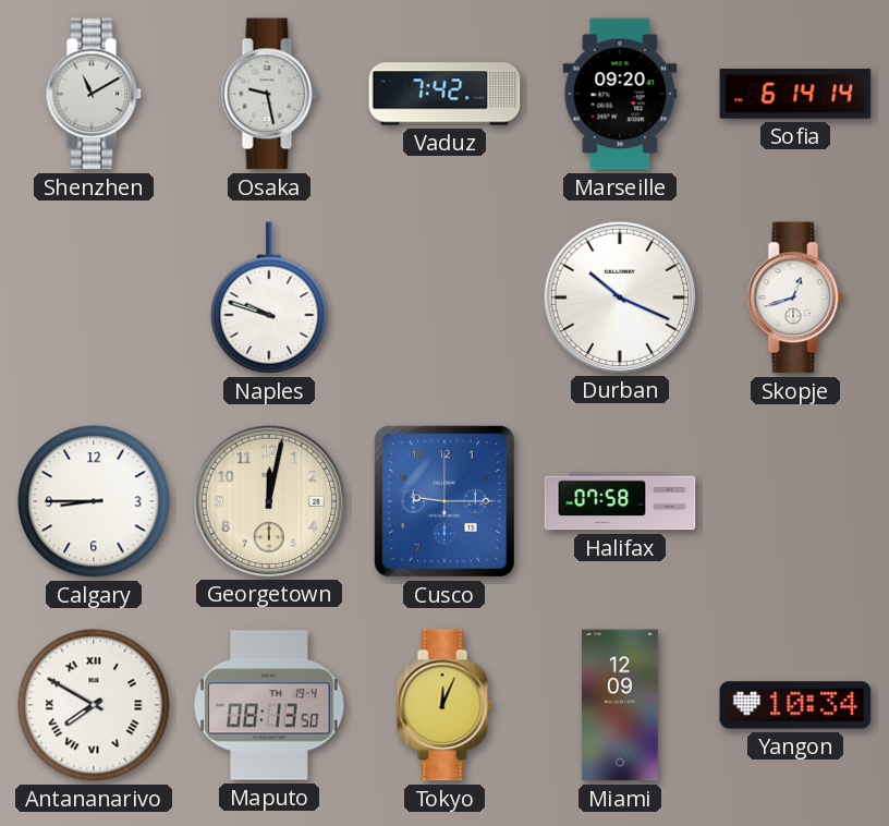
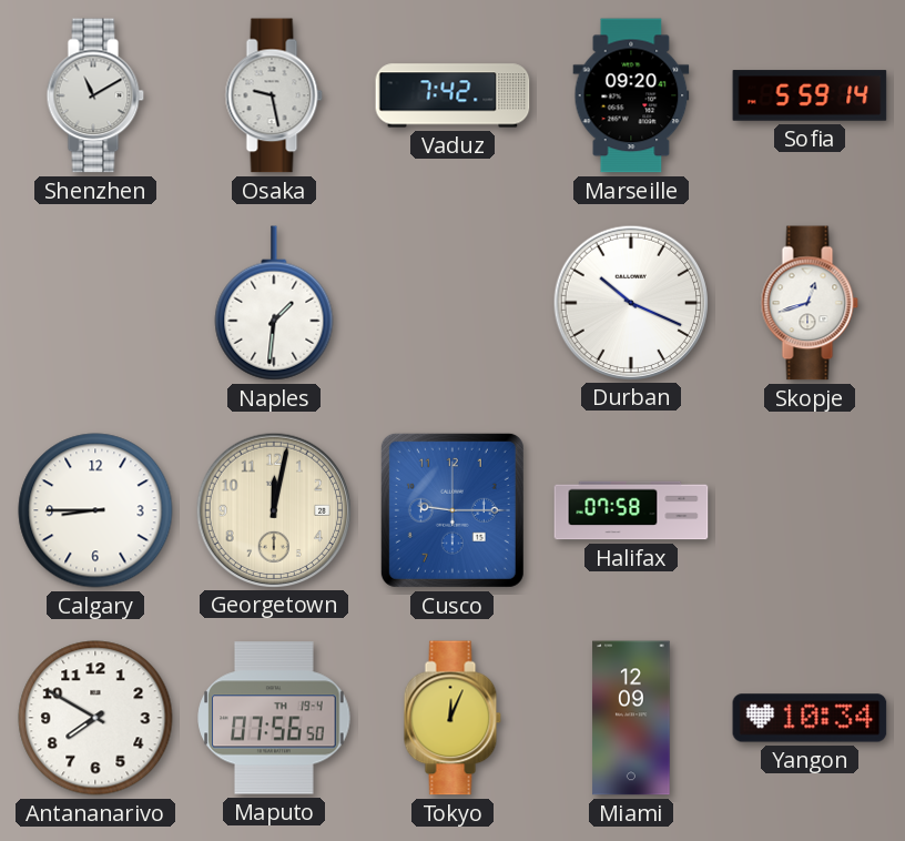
Sofia: 6:14 -> 5:59
Naples: 9:48 -> 1:31
Antananarivo numerals: Roman -> Arabic
Maputo: 08:13 -> 07:56
